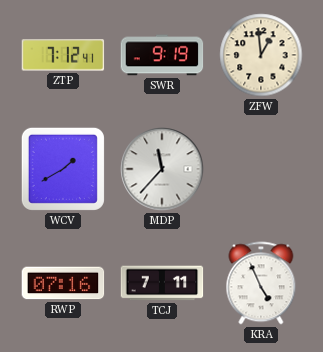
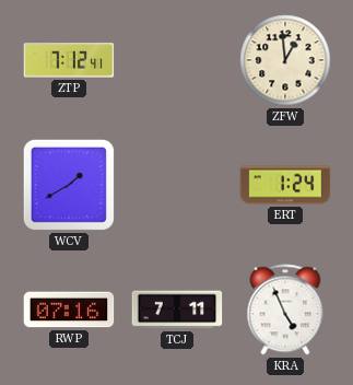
SWR: 9:19 -> none
MDP: 11:37 -> none
ERT: none -> 1:24
